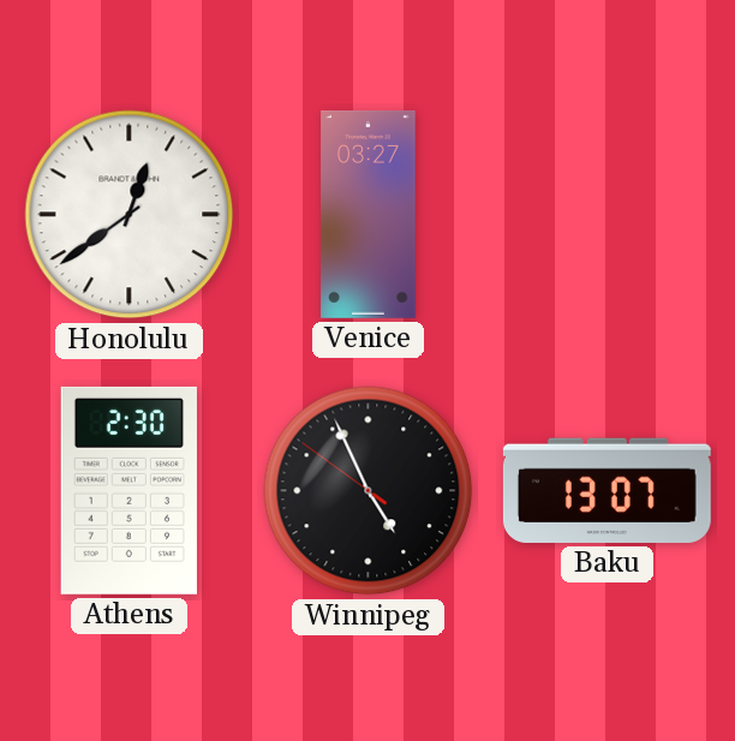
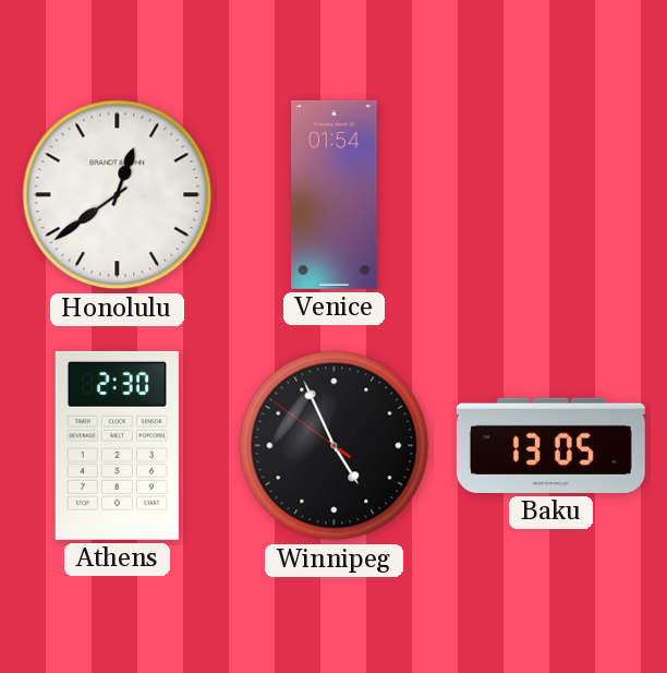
Venice: 03:27 -> 01:54
Baku: 13:07 -> 13:05
